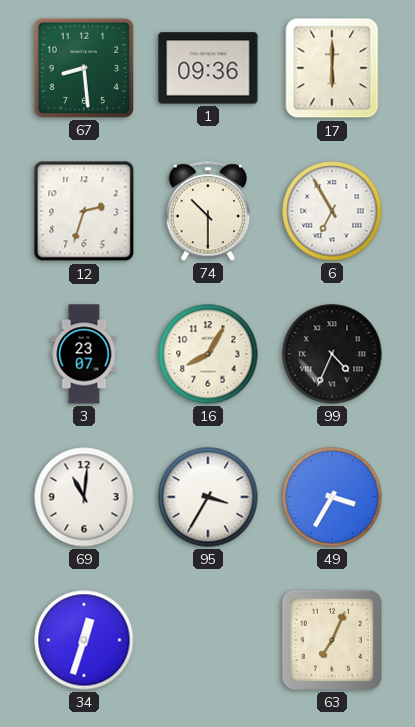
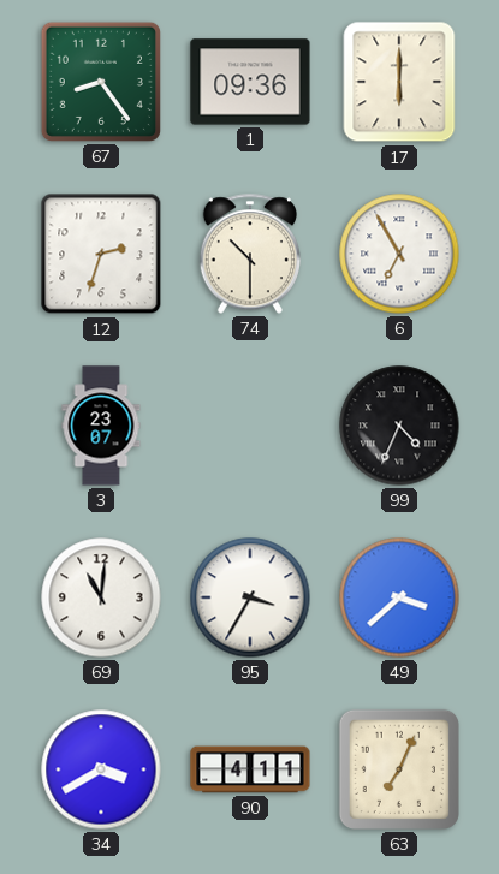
67: 8:29 -> 8:24
16: 8:05 -> none
49: 3:35 -> 3:38
34: 12:33 -> 3:40
90: none -> 4:11
